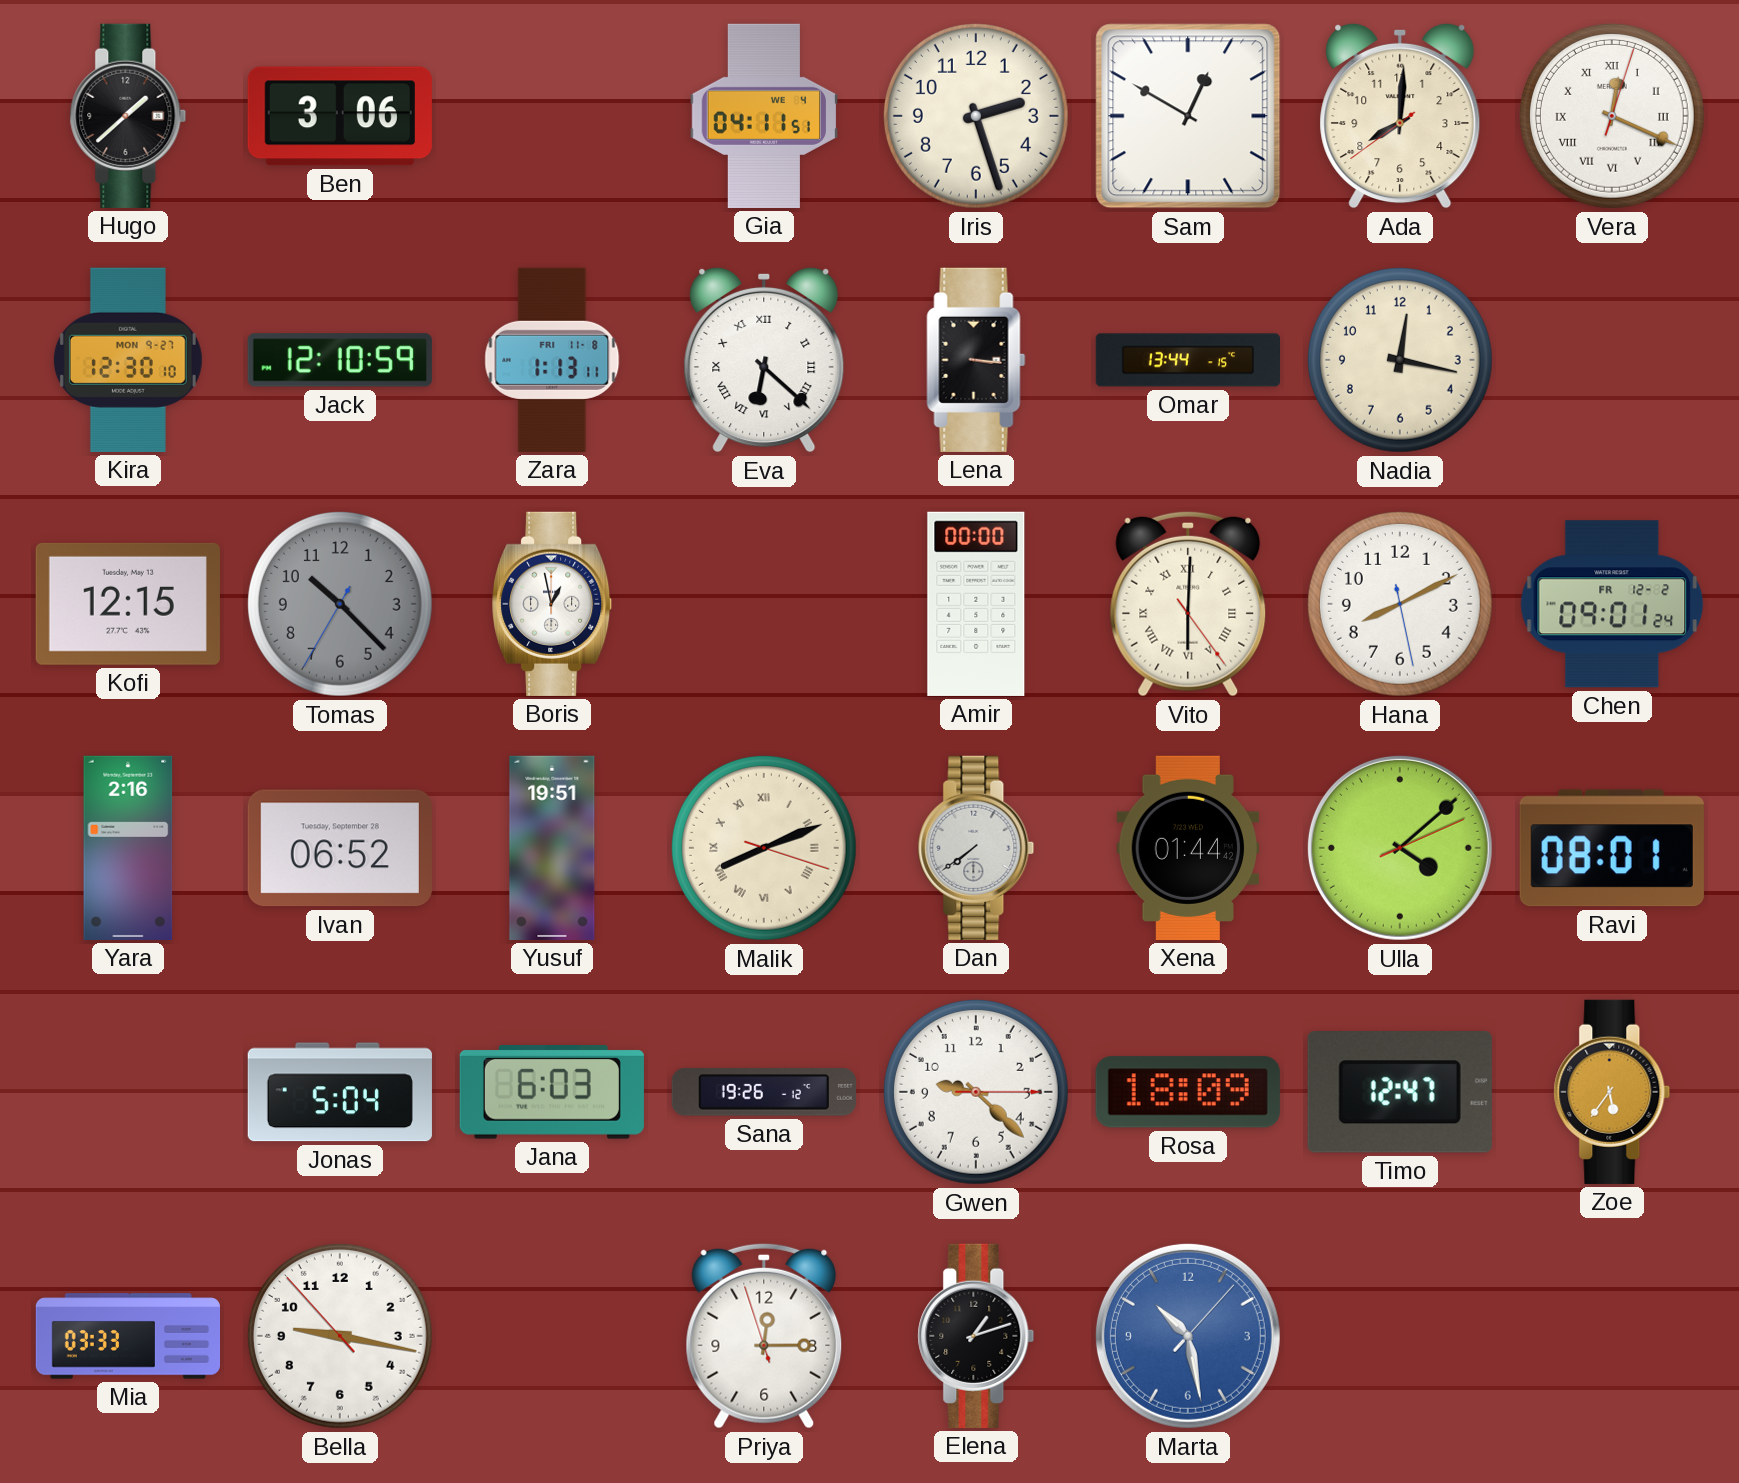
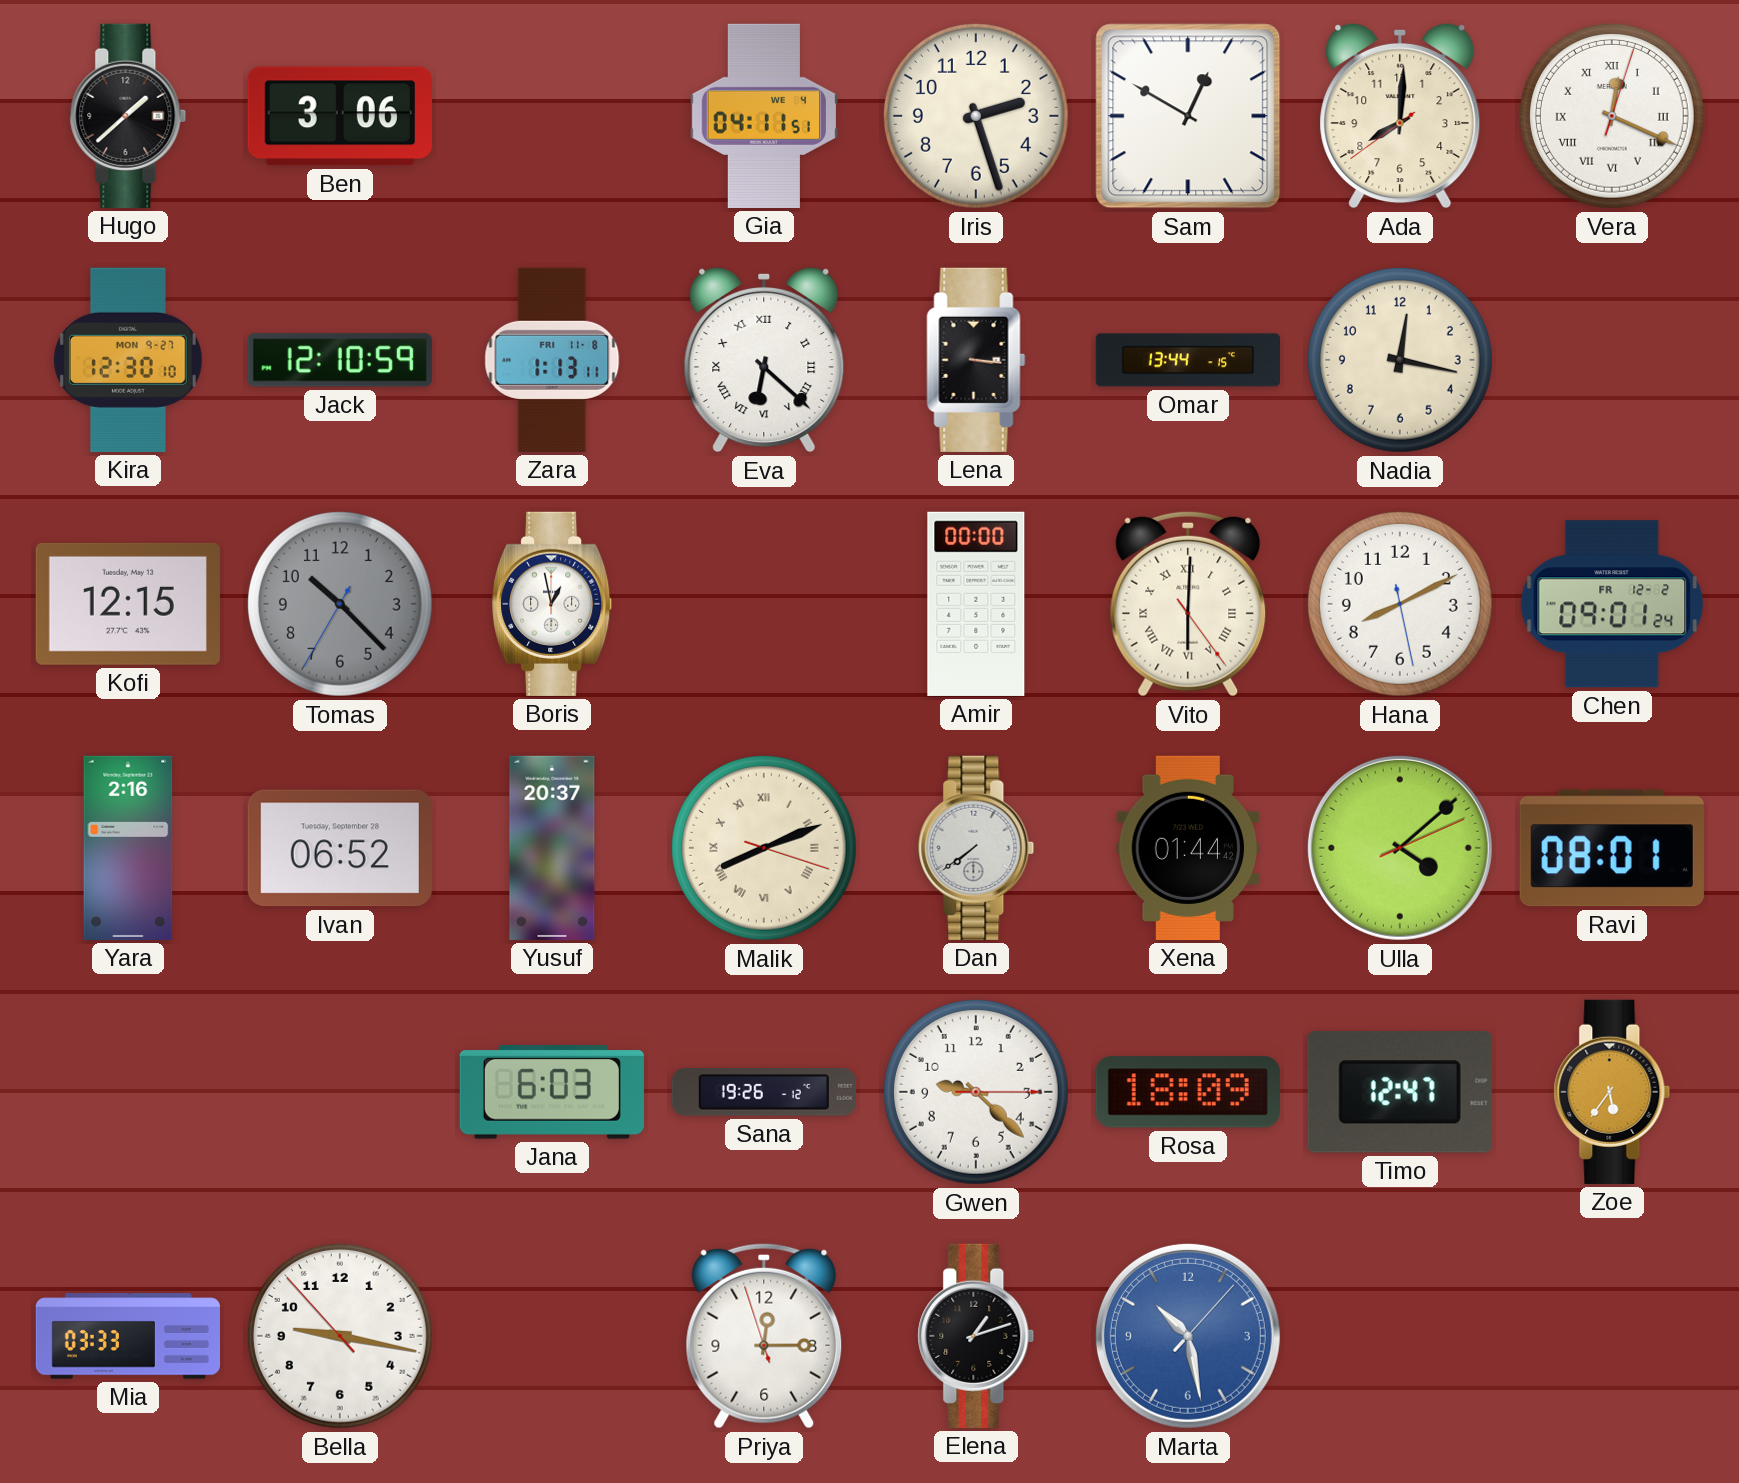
Yusuf: 19:51 -> 20:37
Jonas: 5:04 -> none
